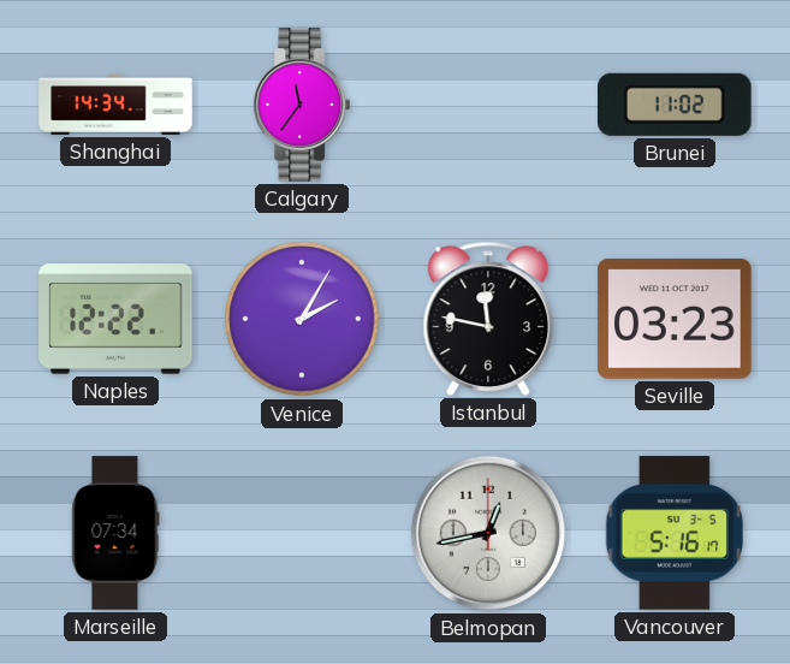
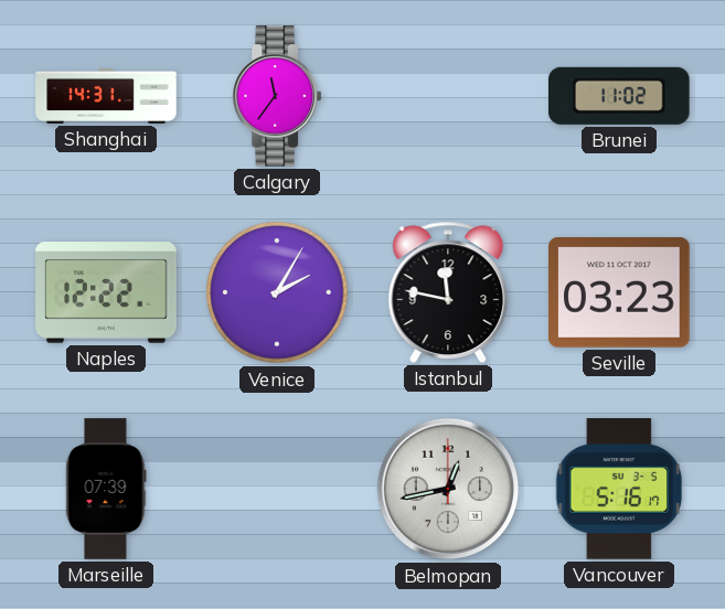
Shanghai: 14:34 -> 14:31
Marseille: 07:34 -> 07:39
